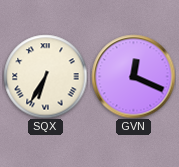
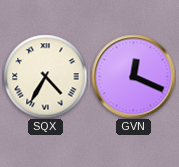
SQX: 6:35 -> 4:35
